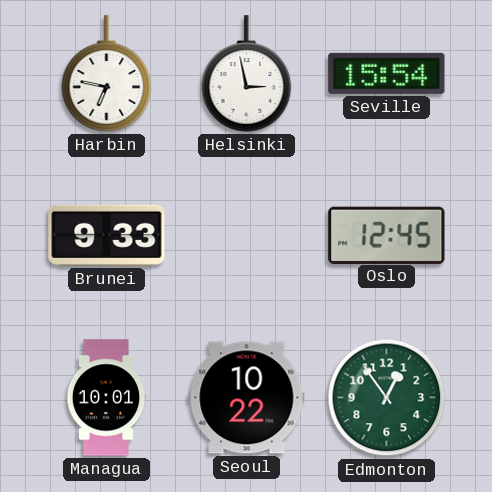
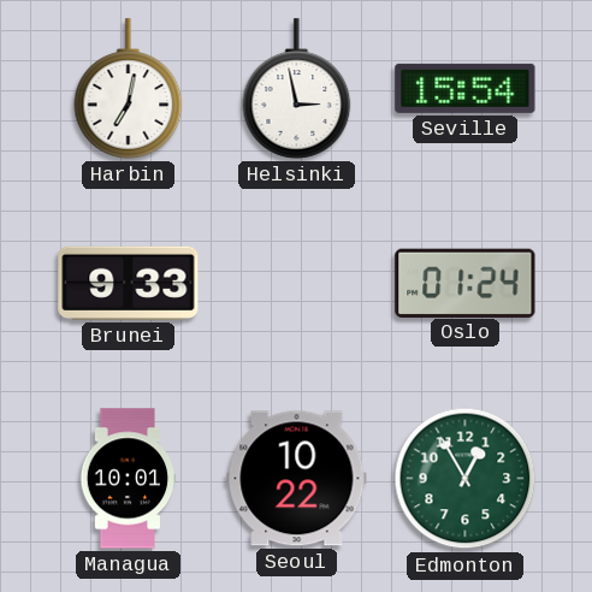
Harbin: 6:47 -> 7:02
Oslo: 12:45 -> 01:24
Edmonton: 12:54 -> 12:55
